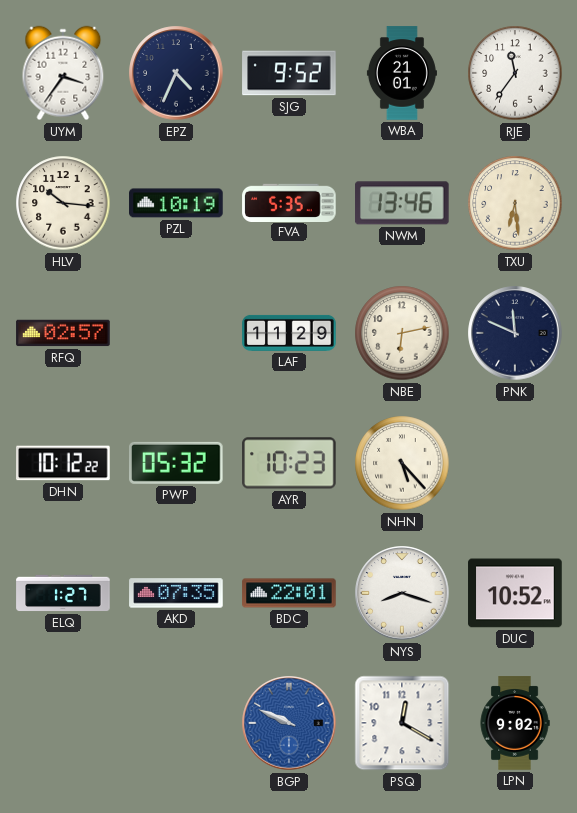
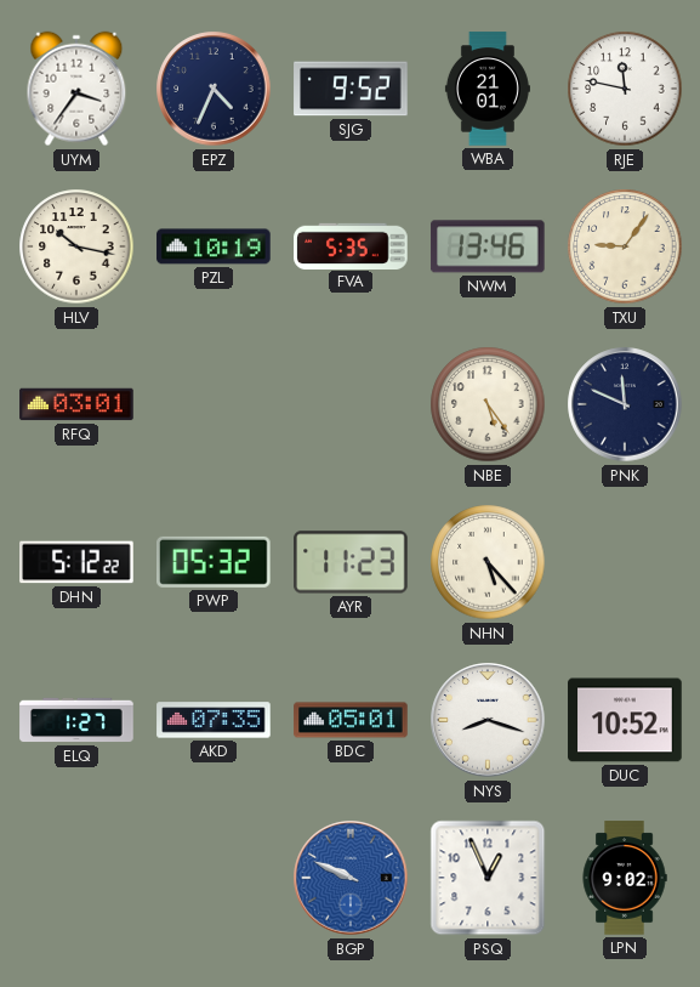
RJE: 11:36 -> 11:47
HLV: 10:16 -> 10:17
TXU: 6:29 -> 9:06
RFQ: 02:57 -> 03:01
LAF: 11:29 -> none
NBE: 6:13 -> 5:24
DHN: 10:12 -> 5:12
AYR: 10:23 -> 11:23
BDC: 22:01 -> 05:01
PSQ: 12:20 -> 12:56
